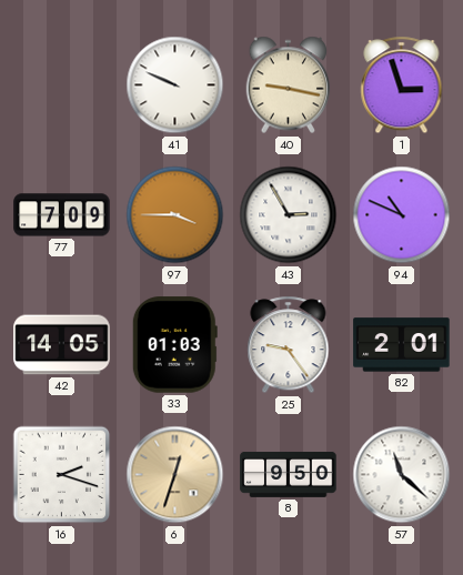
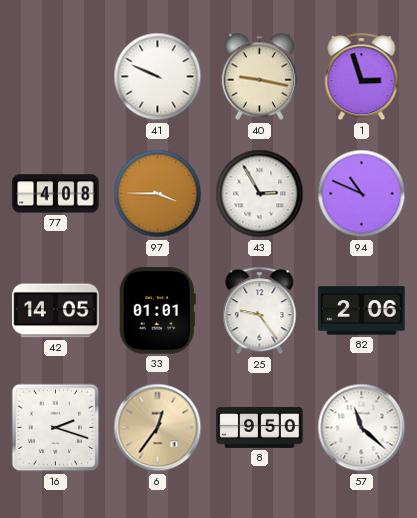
77: 7:09 -> 4:08
33: 01:03 -> 01:01
82: 2:01 -> 2:06
6: 12:33 -> 12:36
